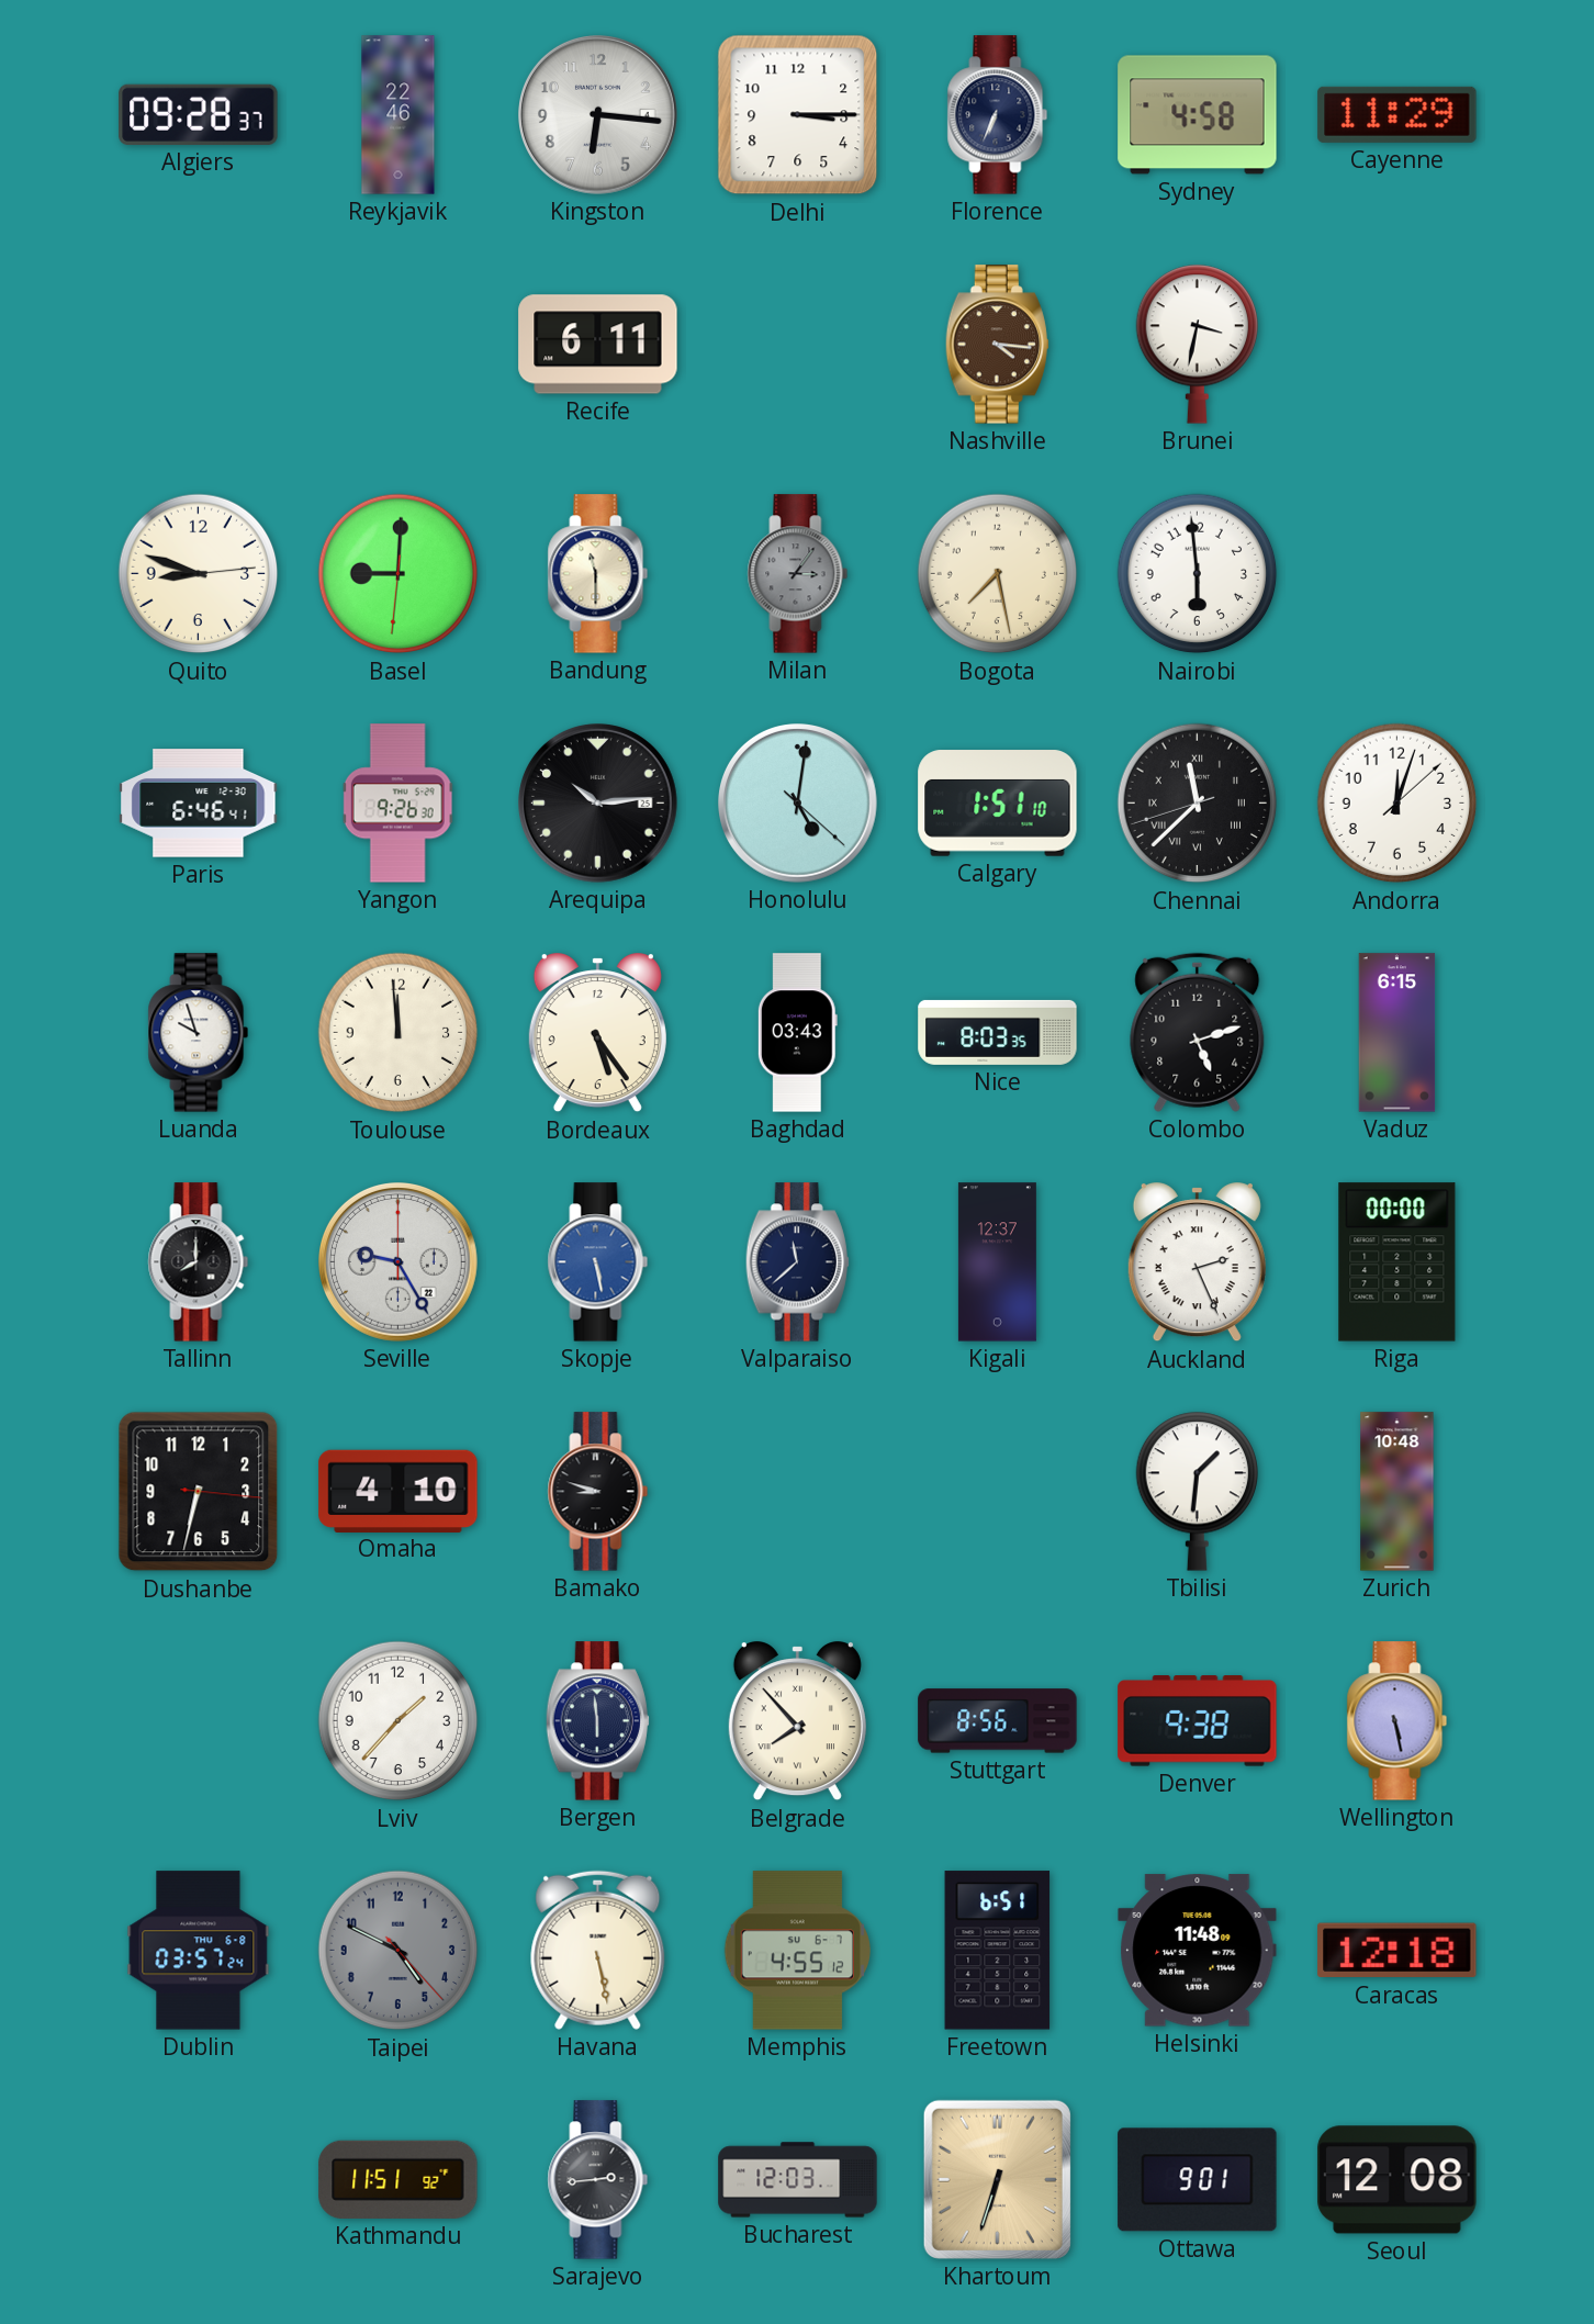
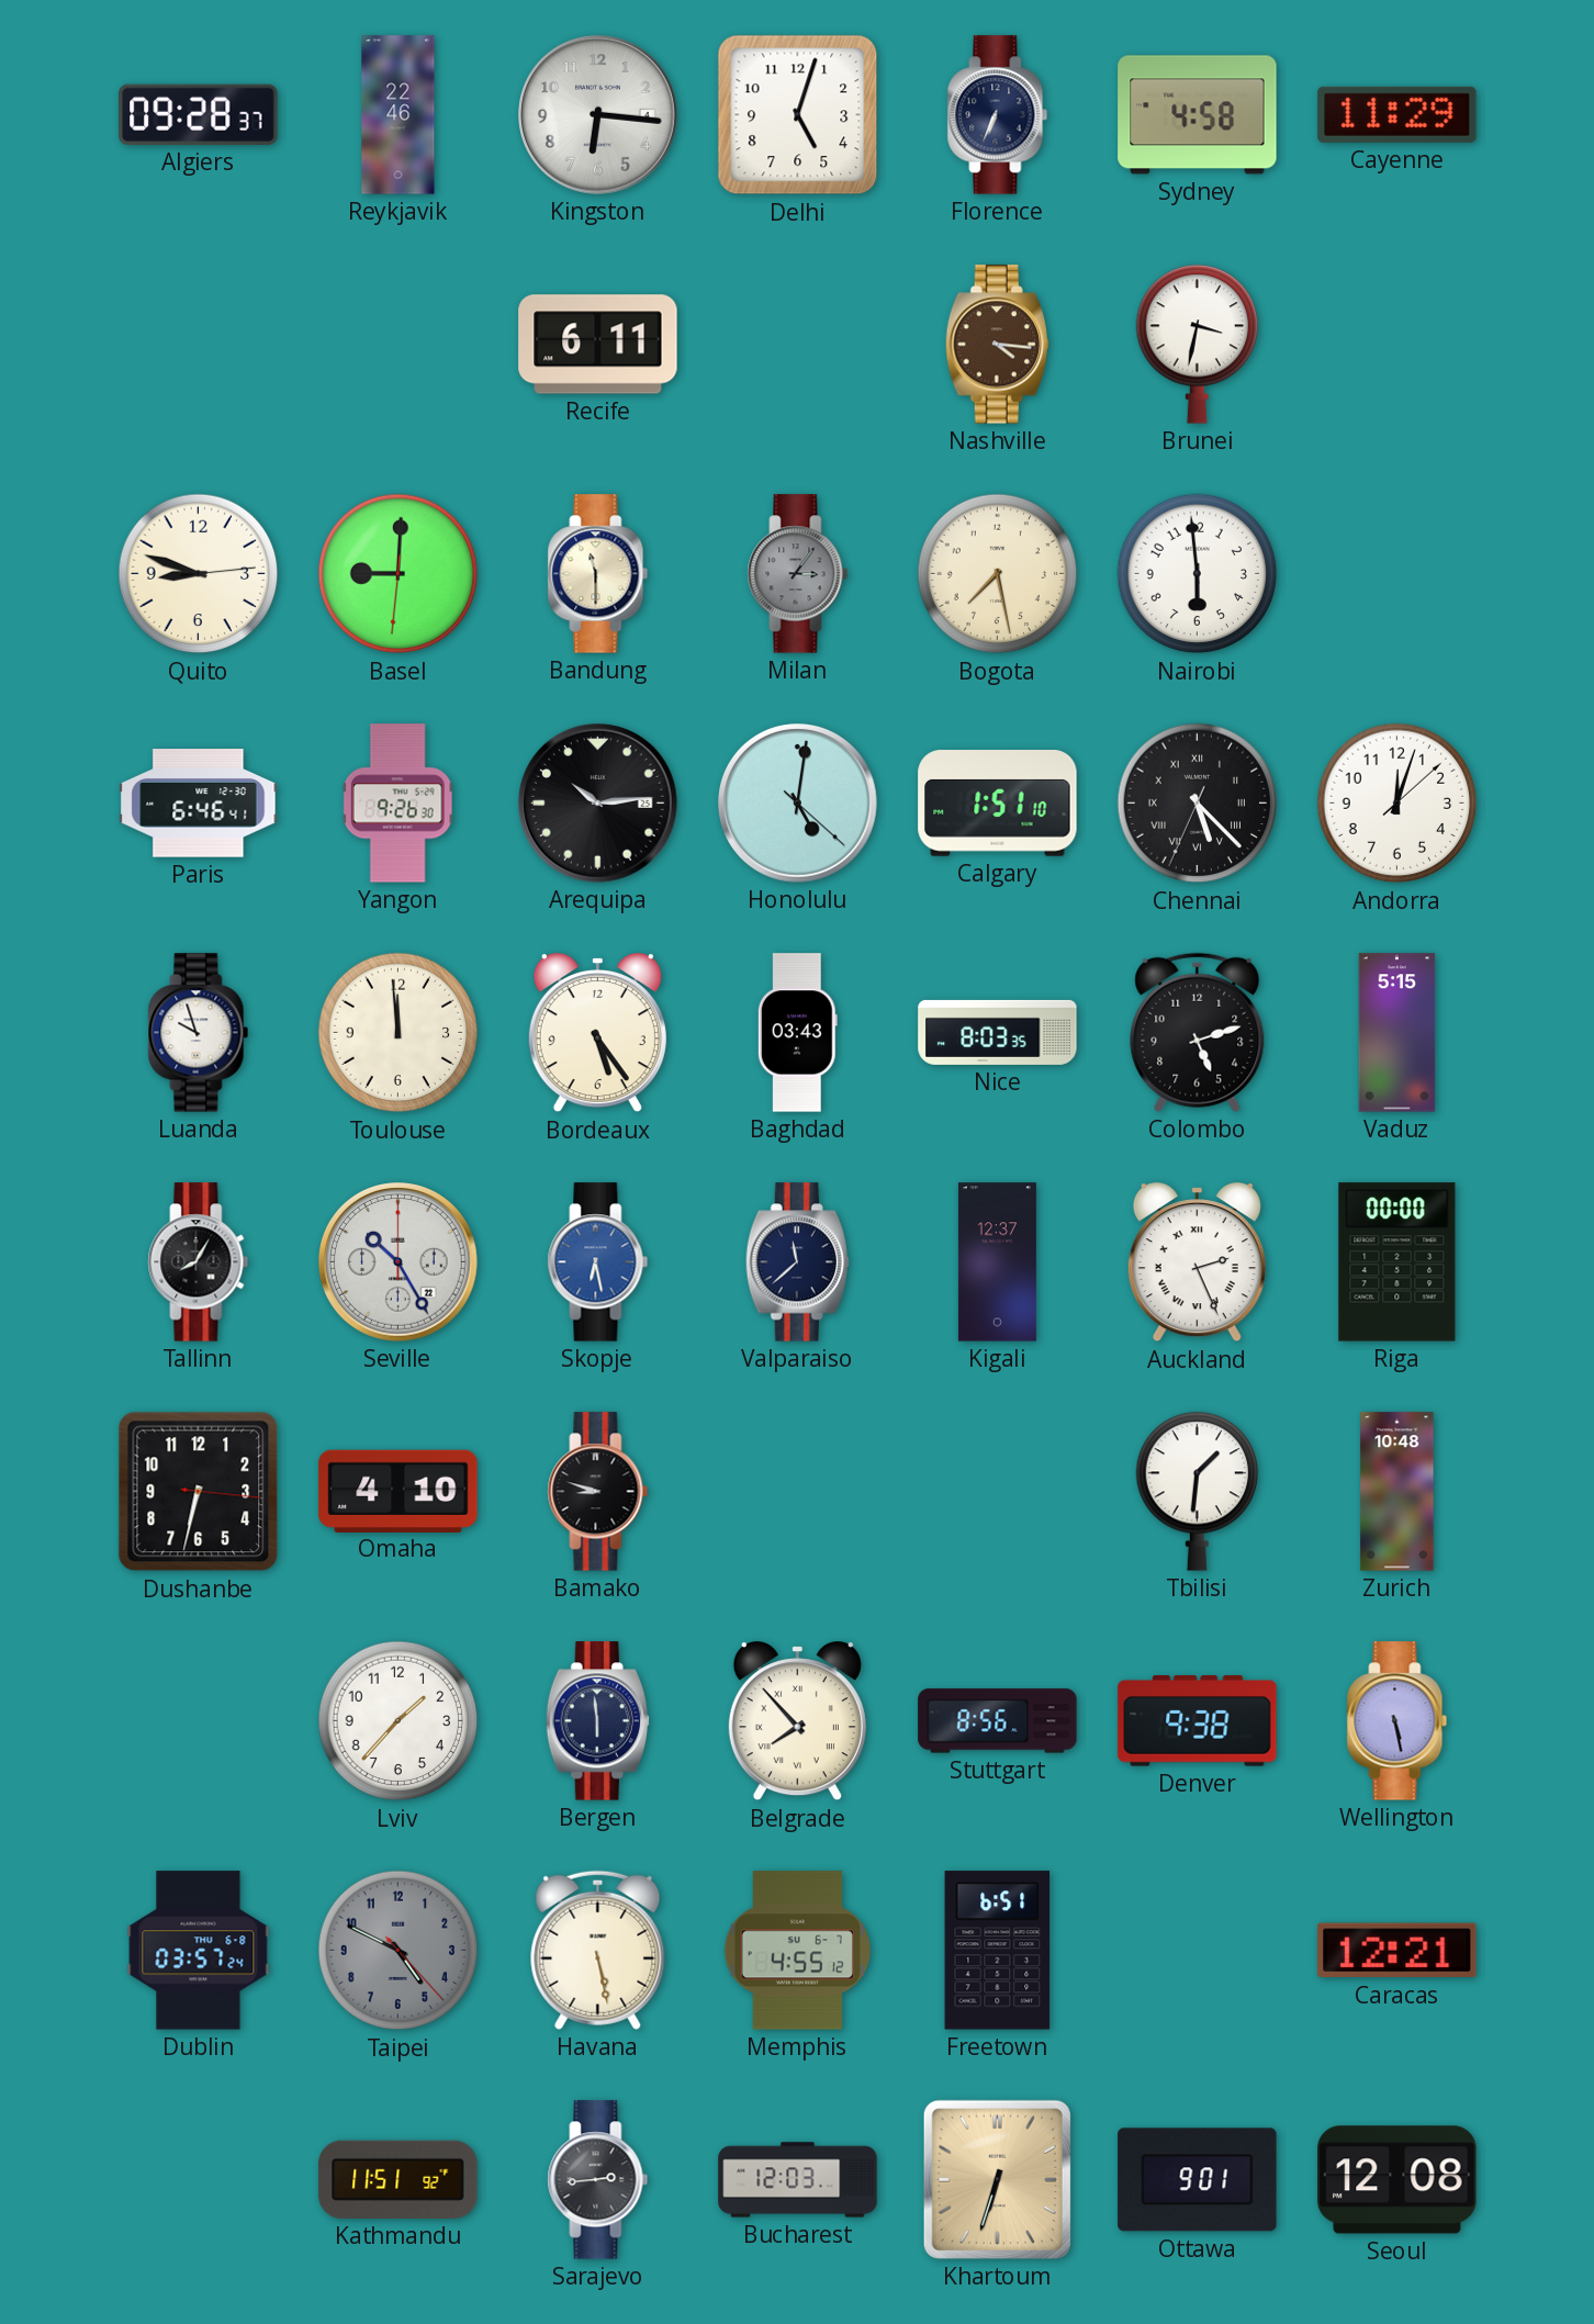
Delhi: 3:15 -> 5:03
Chennai: 11:37 -> 5:22
Vaduz: 6:15 -> 5:15
Tallinn: 8:00 -> 8:05
Seville: 9:25 -> 10:25
Skopje: 5:28 -> 6:28
Helsinki: 11:48 -> none
Caracas: 12:18 -> 12:21
